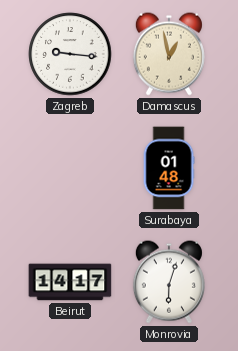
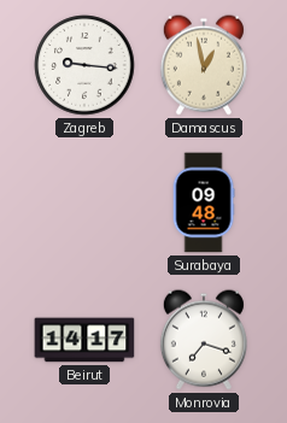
Surabaya: 01:48 -> 09:48
Monrovia: 6:03 -> 7:18
